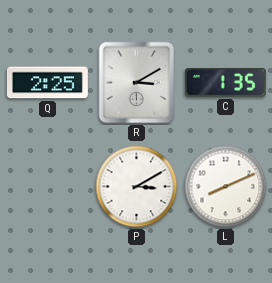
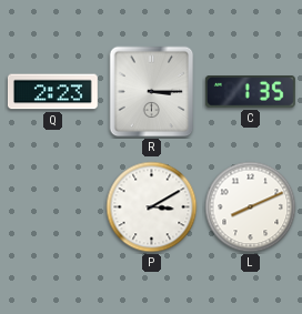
Q: 2:25 -> 2:23
R: 3:10 -> 3:15
